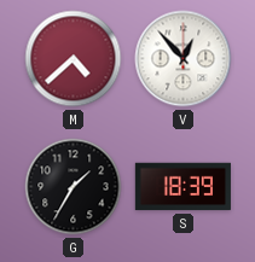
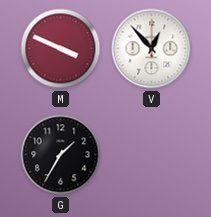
M: 4:38 -> 3:49
S: 18:39 -> none
